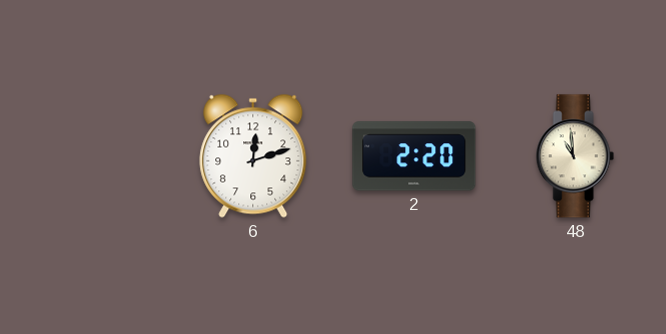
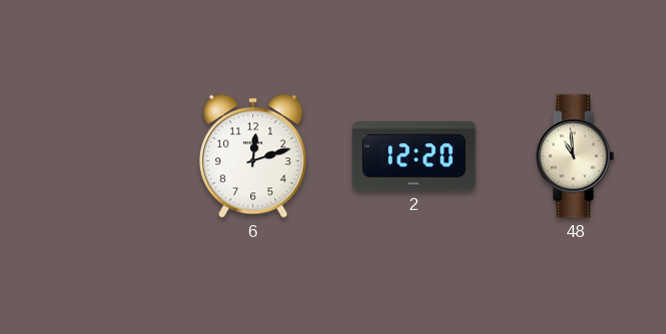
2: 2:20 -> 12:20
